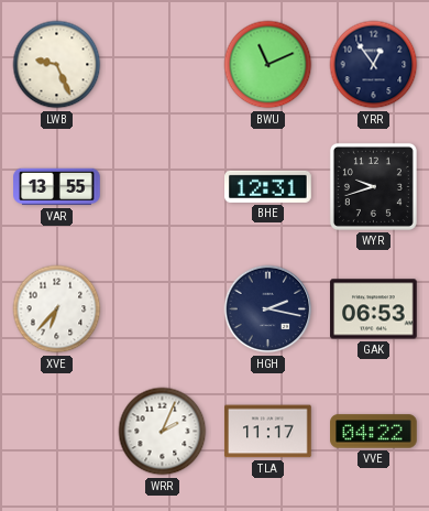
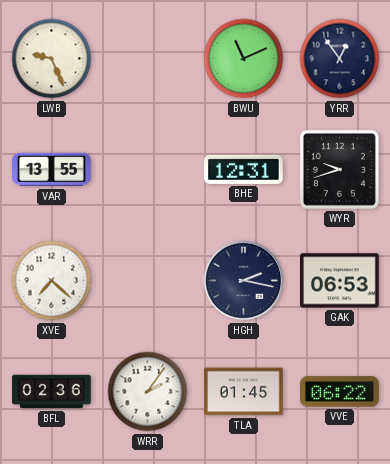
XVE: 6:37 -> 7:22
BFL: none -> 02:36
WRR: 2:04 -> 2:06
TLA: 11:17 -> 01:45
VVE: 04:22 -> 06:22
